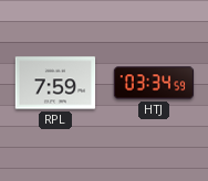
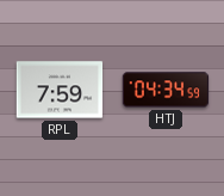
HTJ: 03:34 -> 04:34
